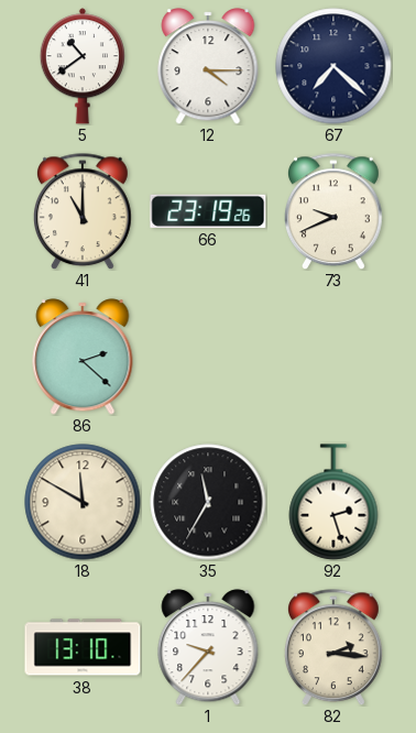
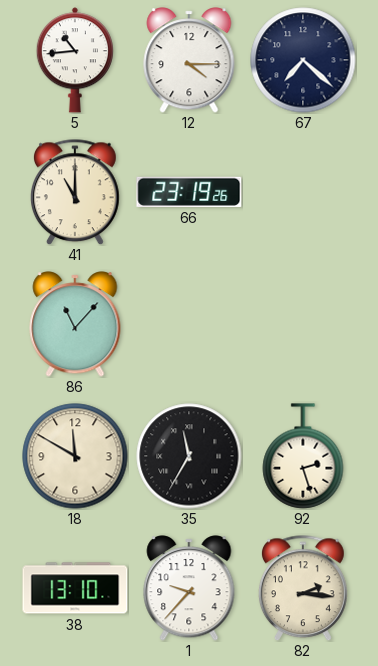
5: 10:39 -> 10:44
73: 9:41 -> none
86: 2:22 -> 11:07
